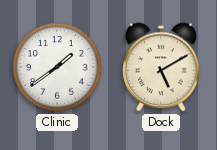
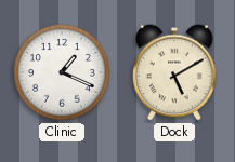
Clinic: 1:39 -> 1:19
